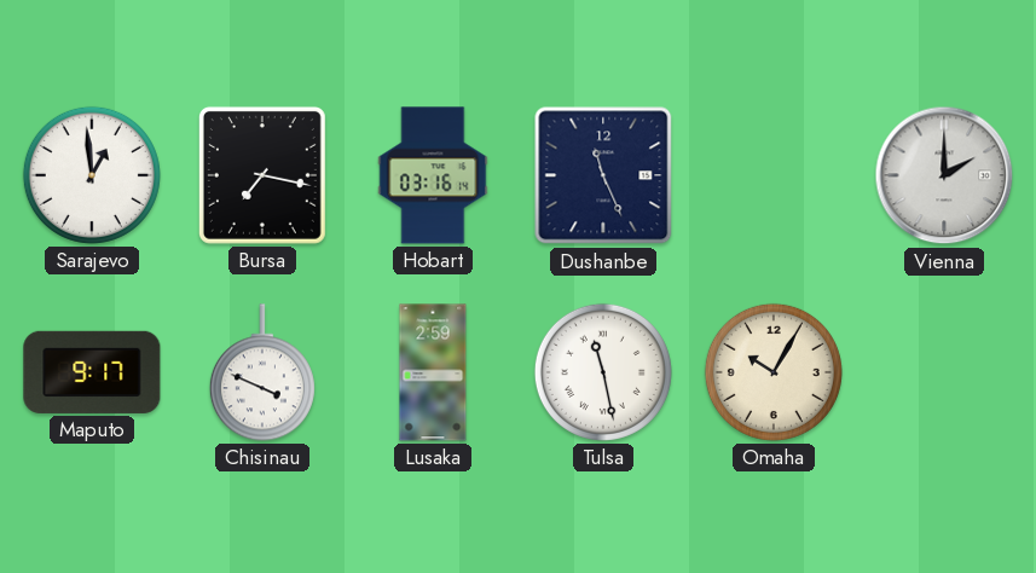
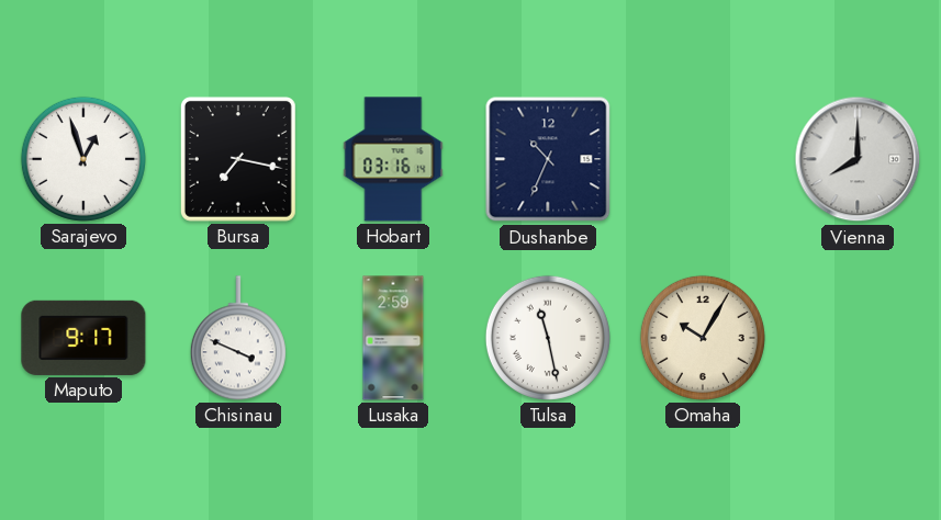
Sarajevo: 12:59 -> 12:57
Dushanbe: 11:26 -> 10:34
Vienna: 2:00 -> 8:00
